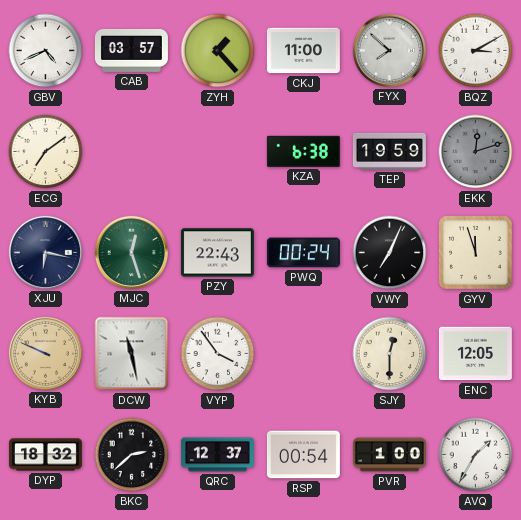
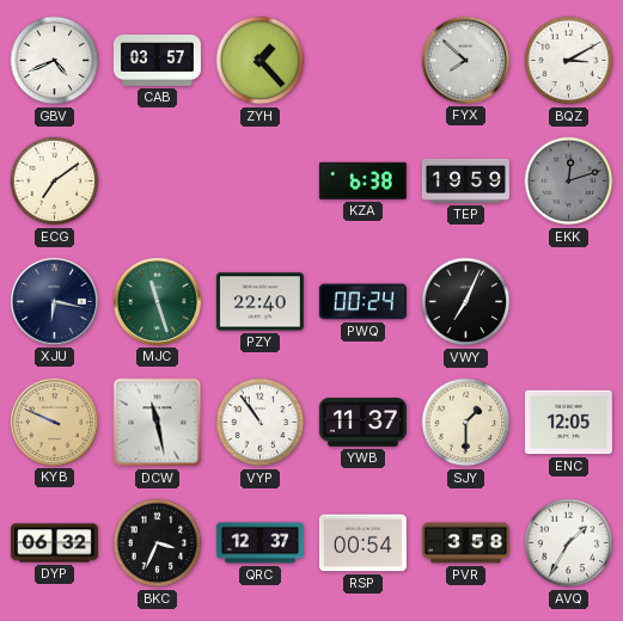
CKJ: 11:00 -> none
MJC: 12:27 -> 11:27
PZY: 22:43 -> 22:40
GYV: 11:57 -> none
VYP: 3:54 -> 10:54
YWB: none -> 11:37
SJY: 12:30 -> 1:30
DYP: 18:32 -> 06:32
BKC: 2:38 -> 3:34
PVR: 1:00 -> 3:58
